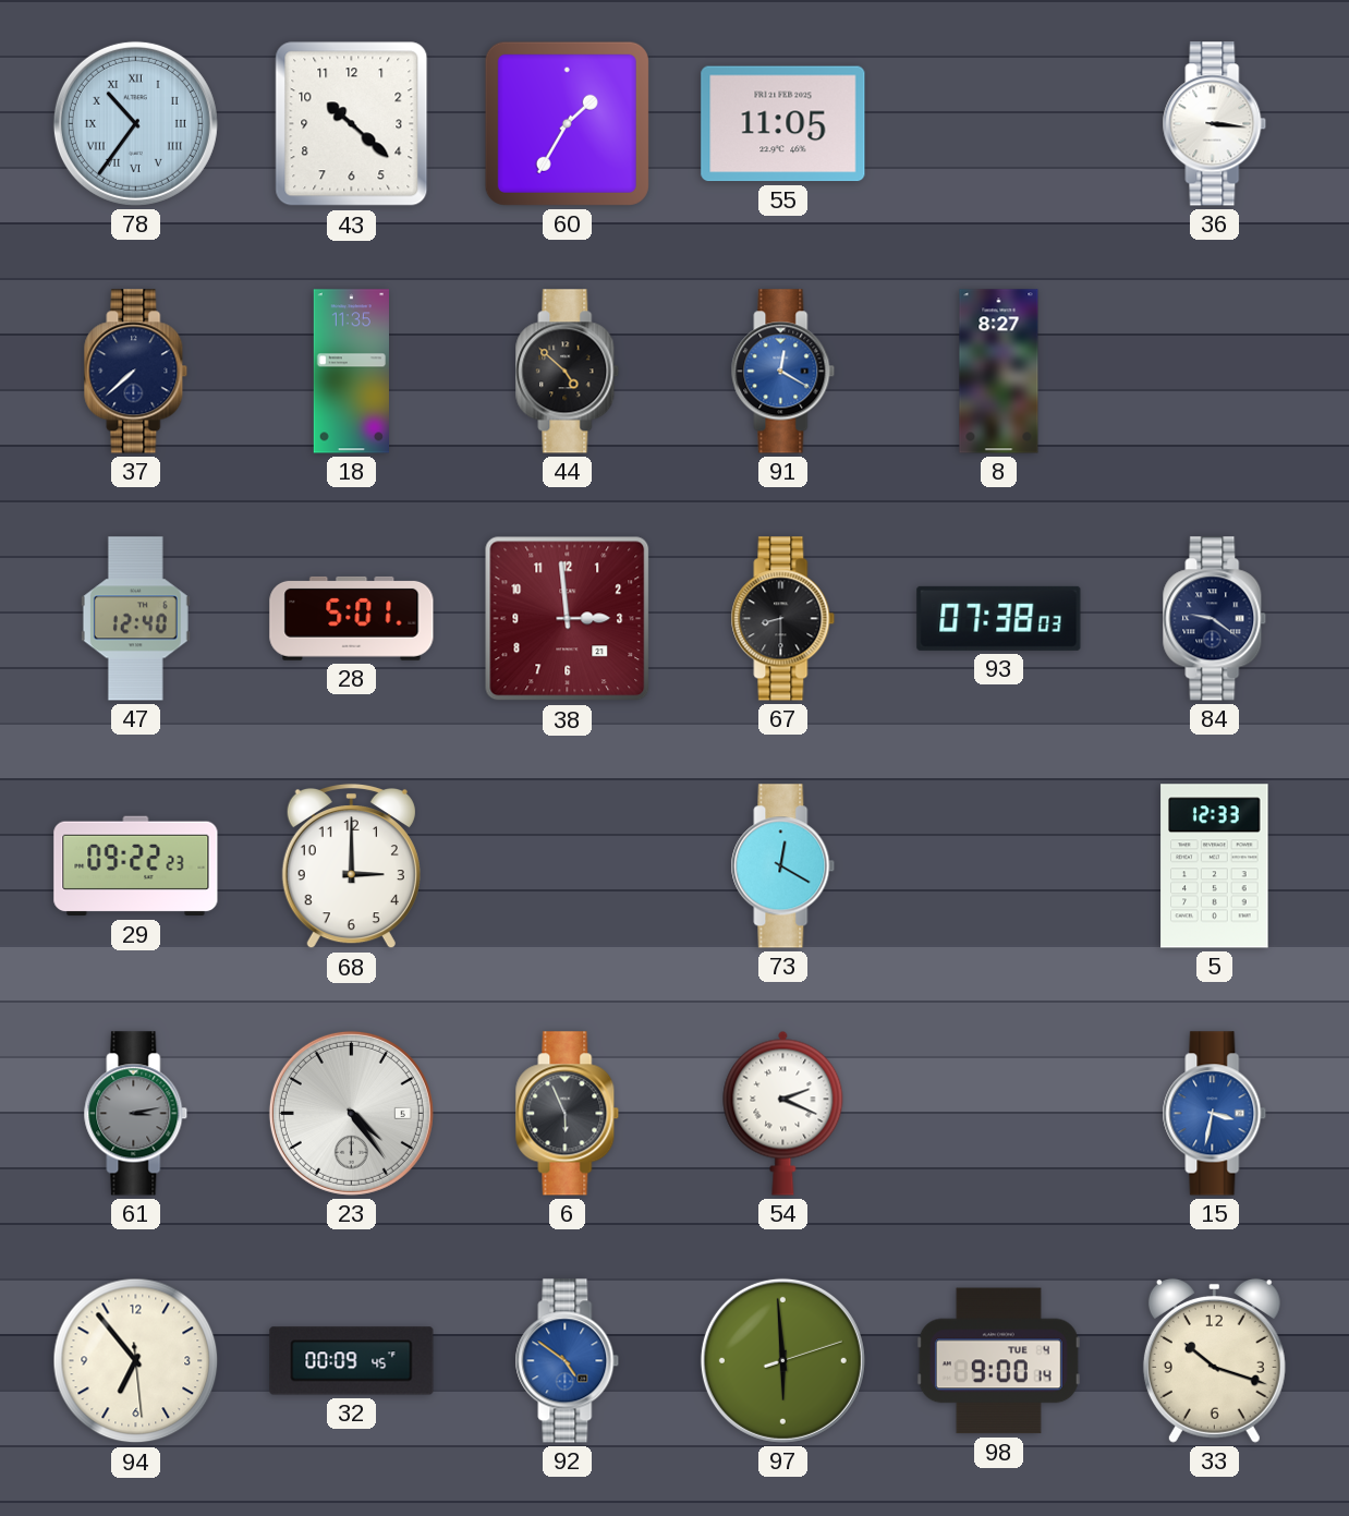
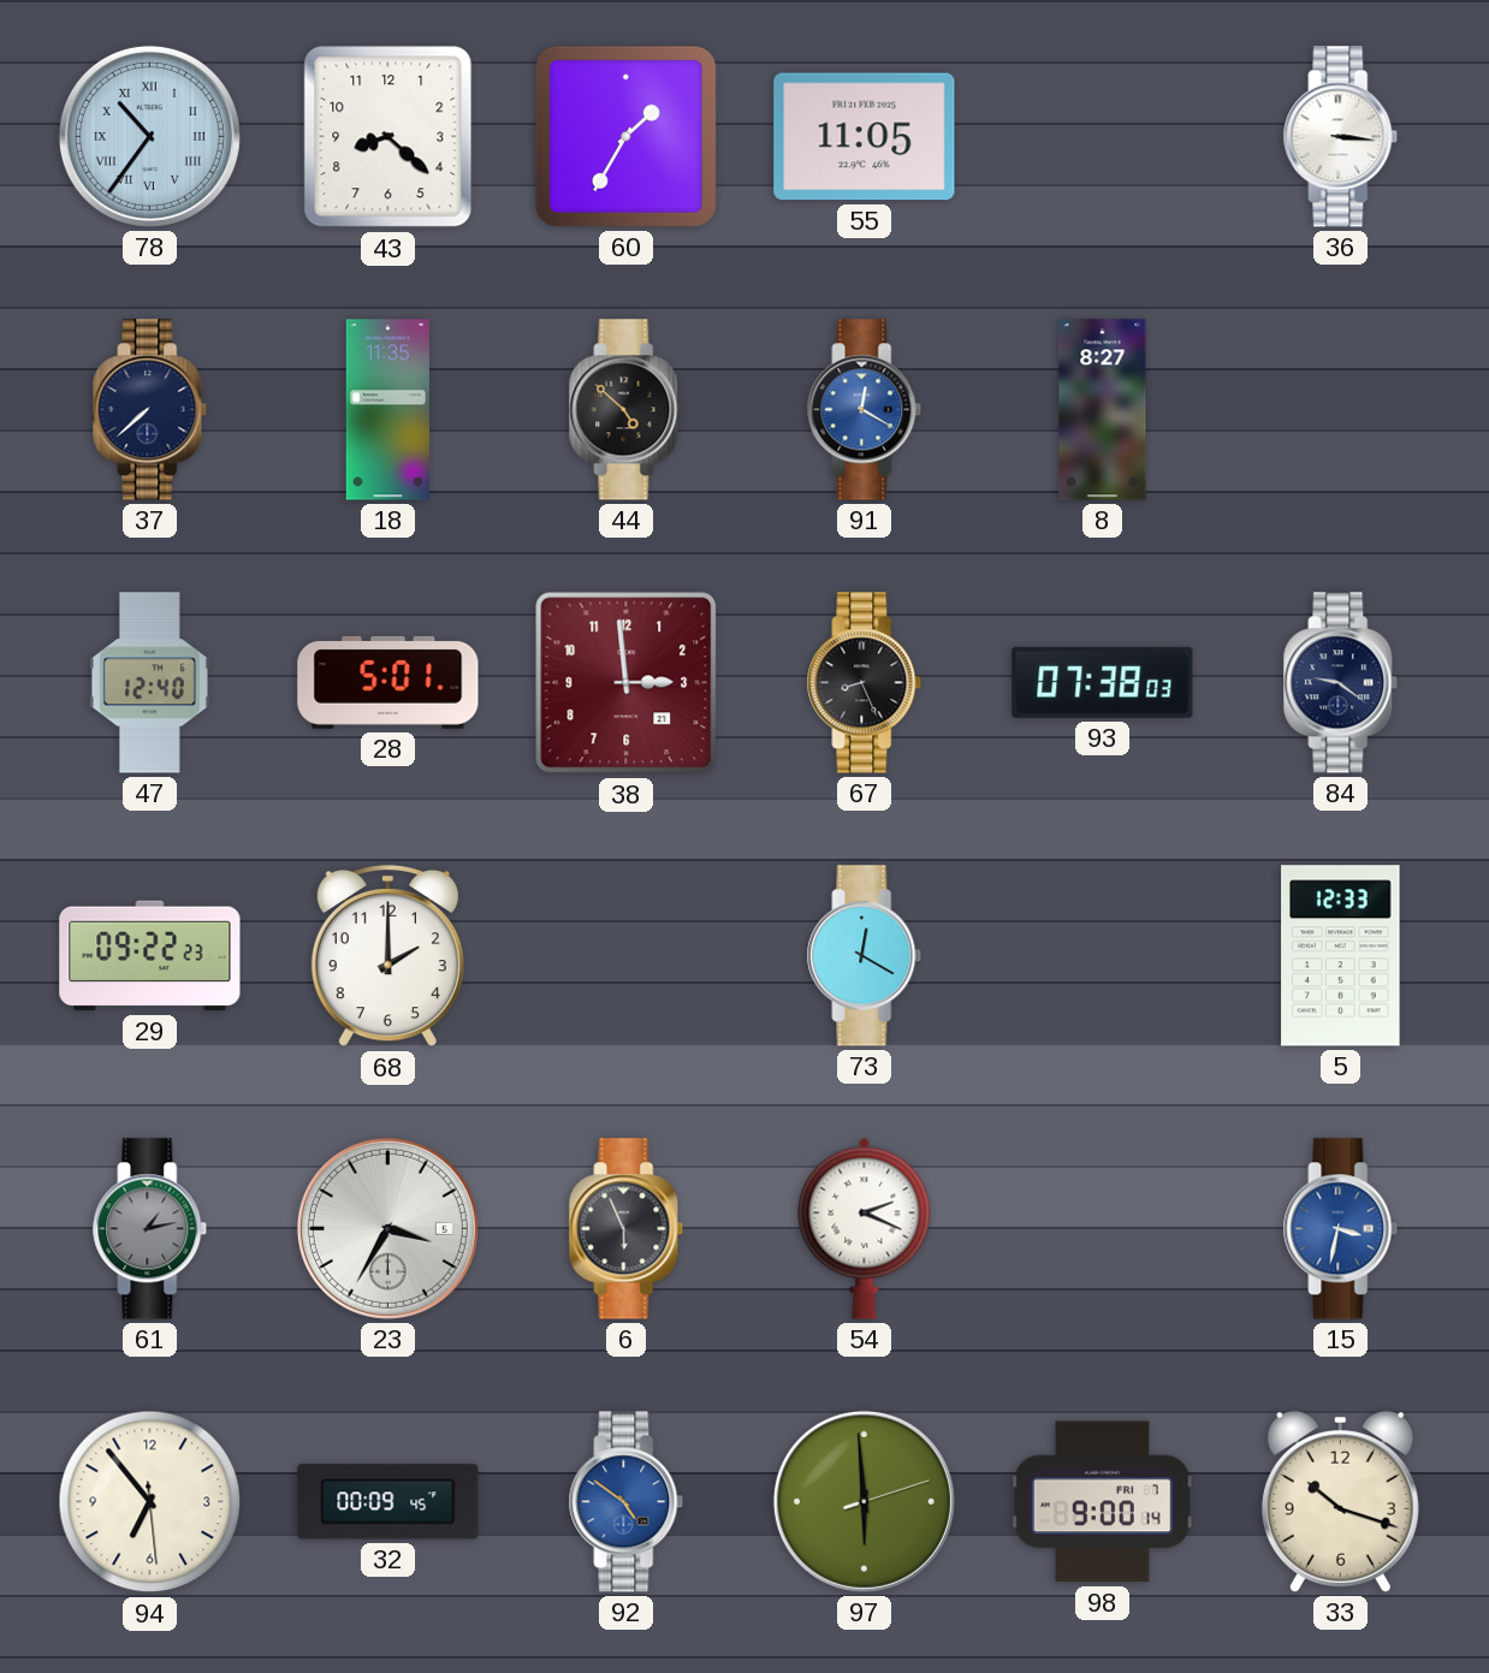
43: 10:22 -> 8:22
67: 8:30 -> 8:26
68: 3:00 -> 2:00
61: 3:13 -> 1:13
23: 4:24 -> 3:35
98 date: TUE 4 -> FRI 7
